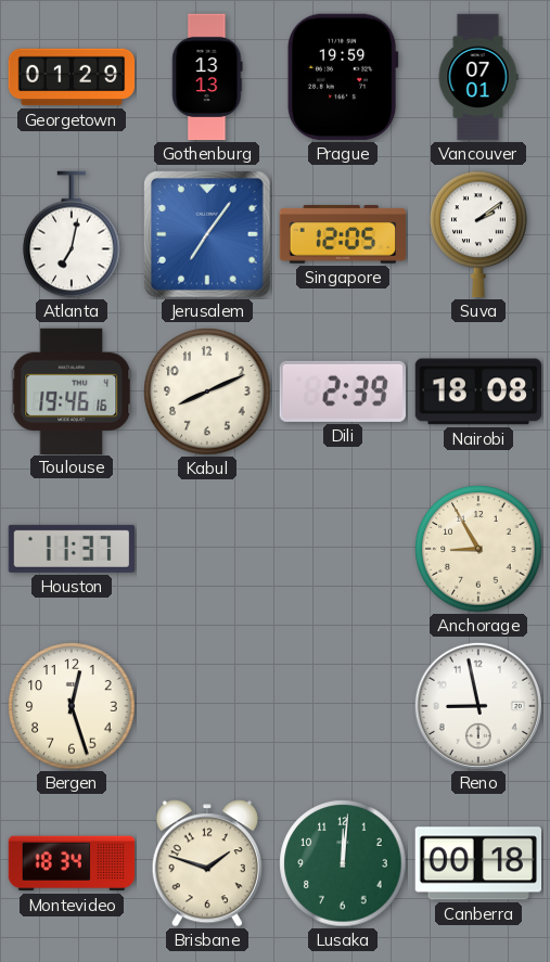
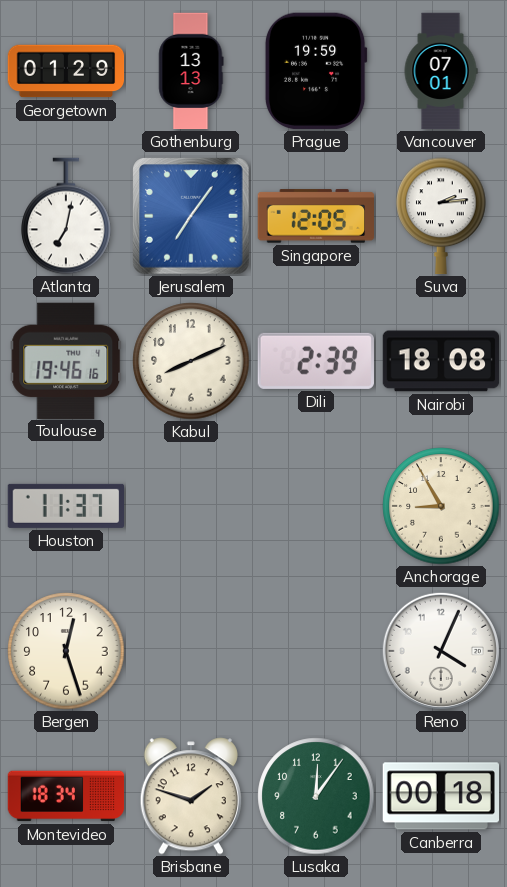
Suva: 2:09 -> 2:14
Reno: 8:58 -> 4:04
Lusaka: 12:01 -> 12:06
